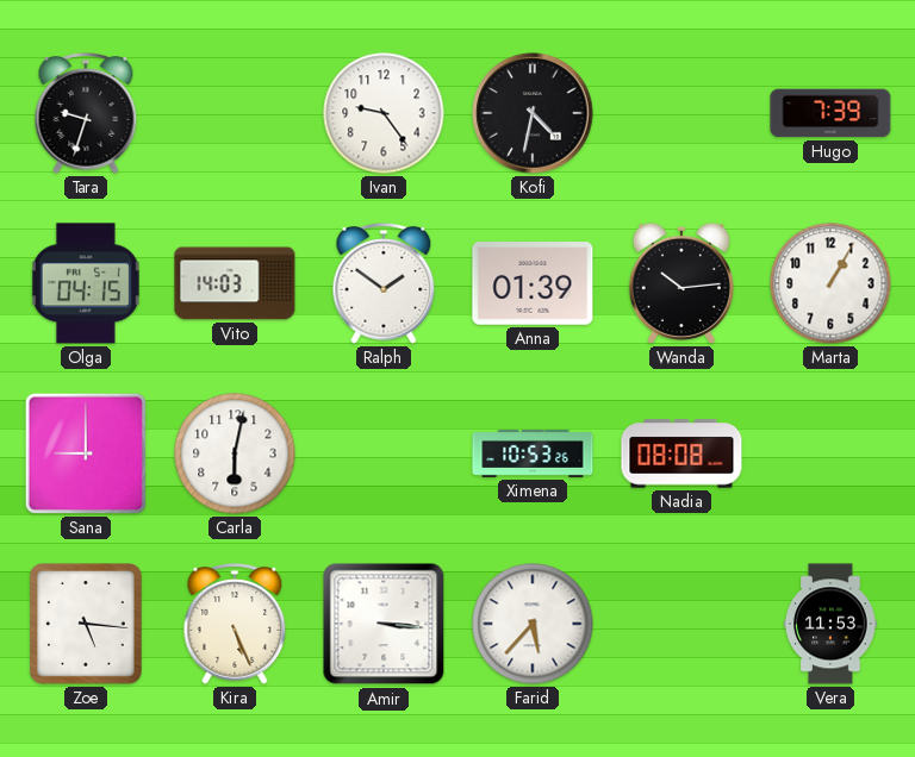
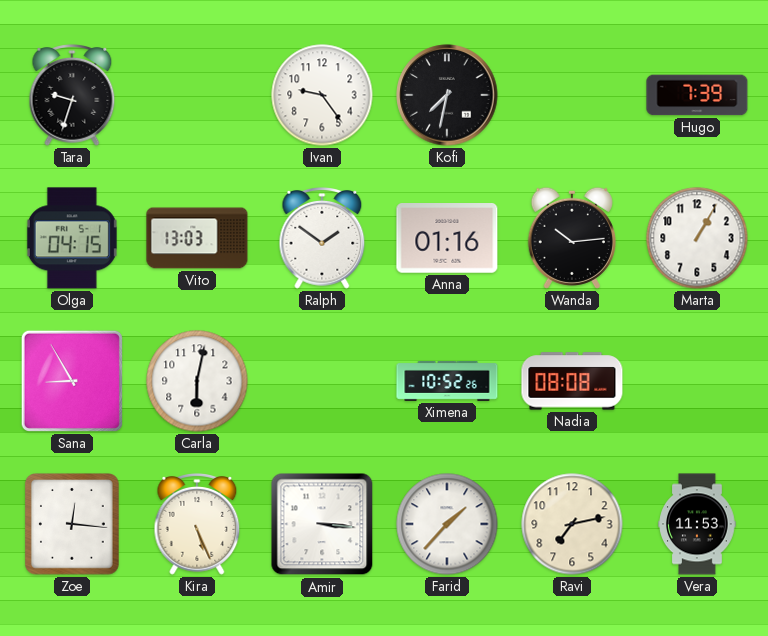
Kofi: 4:32 -> 7:32
Vito: 14:03 -> 13:03
Anna: 01:39 -> 01:16
Sana: 9:00 -> 8:55
Ximena: 10:53 -> 10:52
Zoe: 5:16 -> 12:16
Farid: 5:37 -> 1:37
Ravi: none -> 7:13
